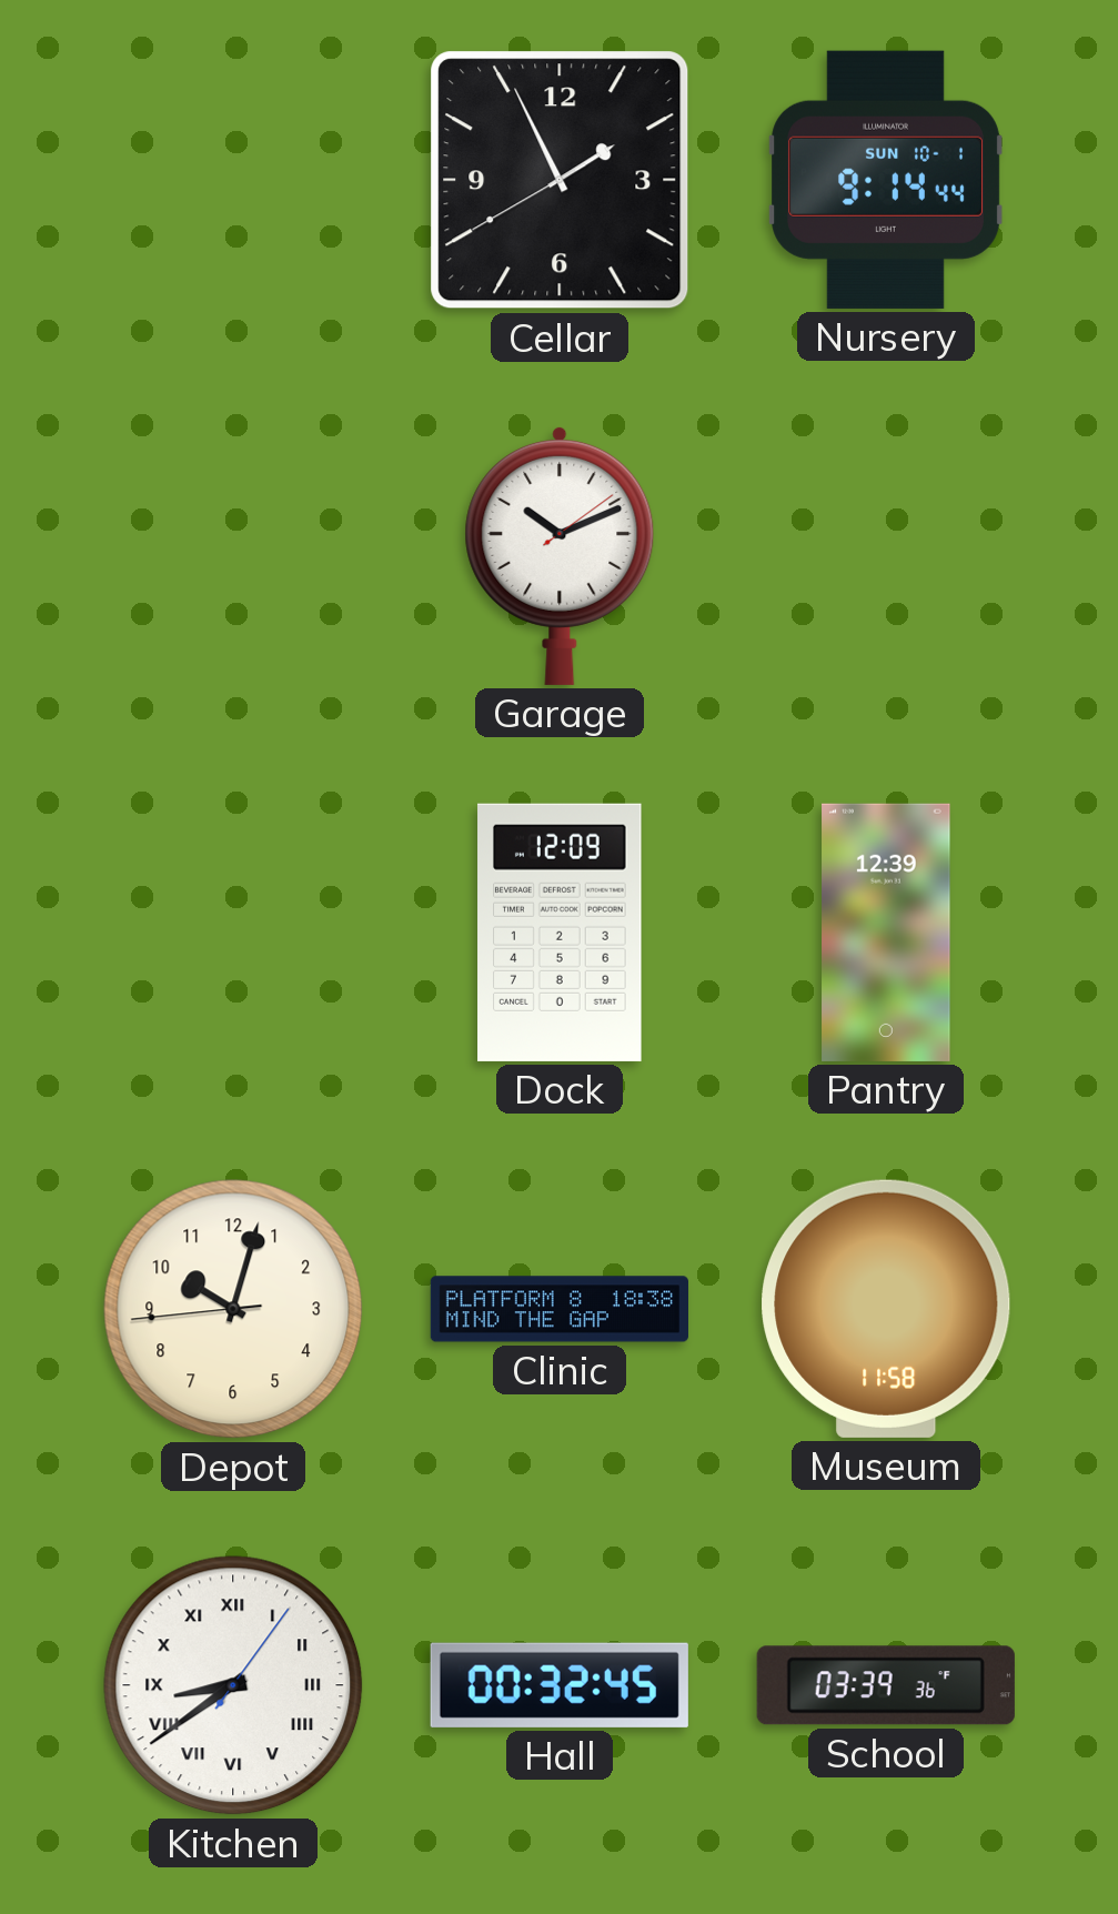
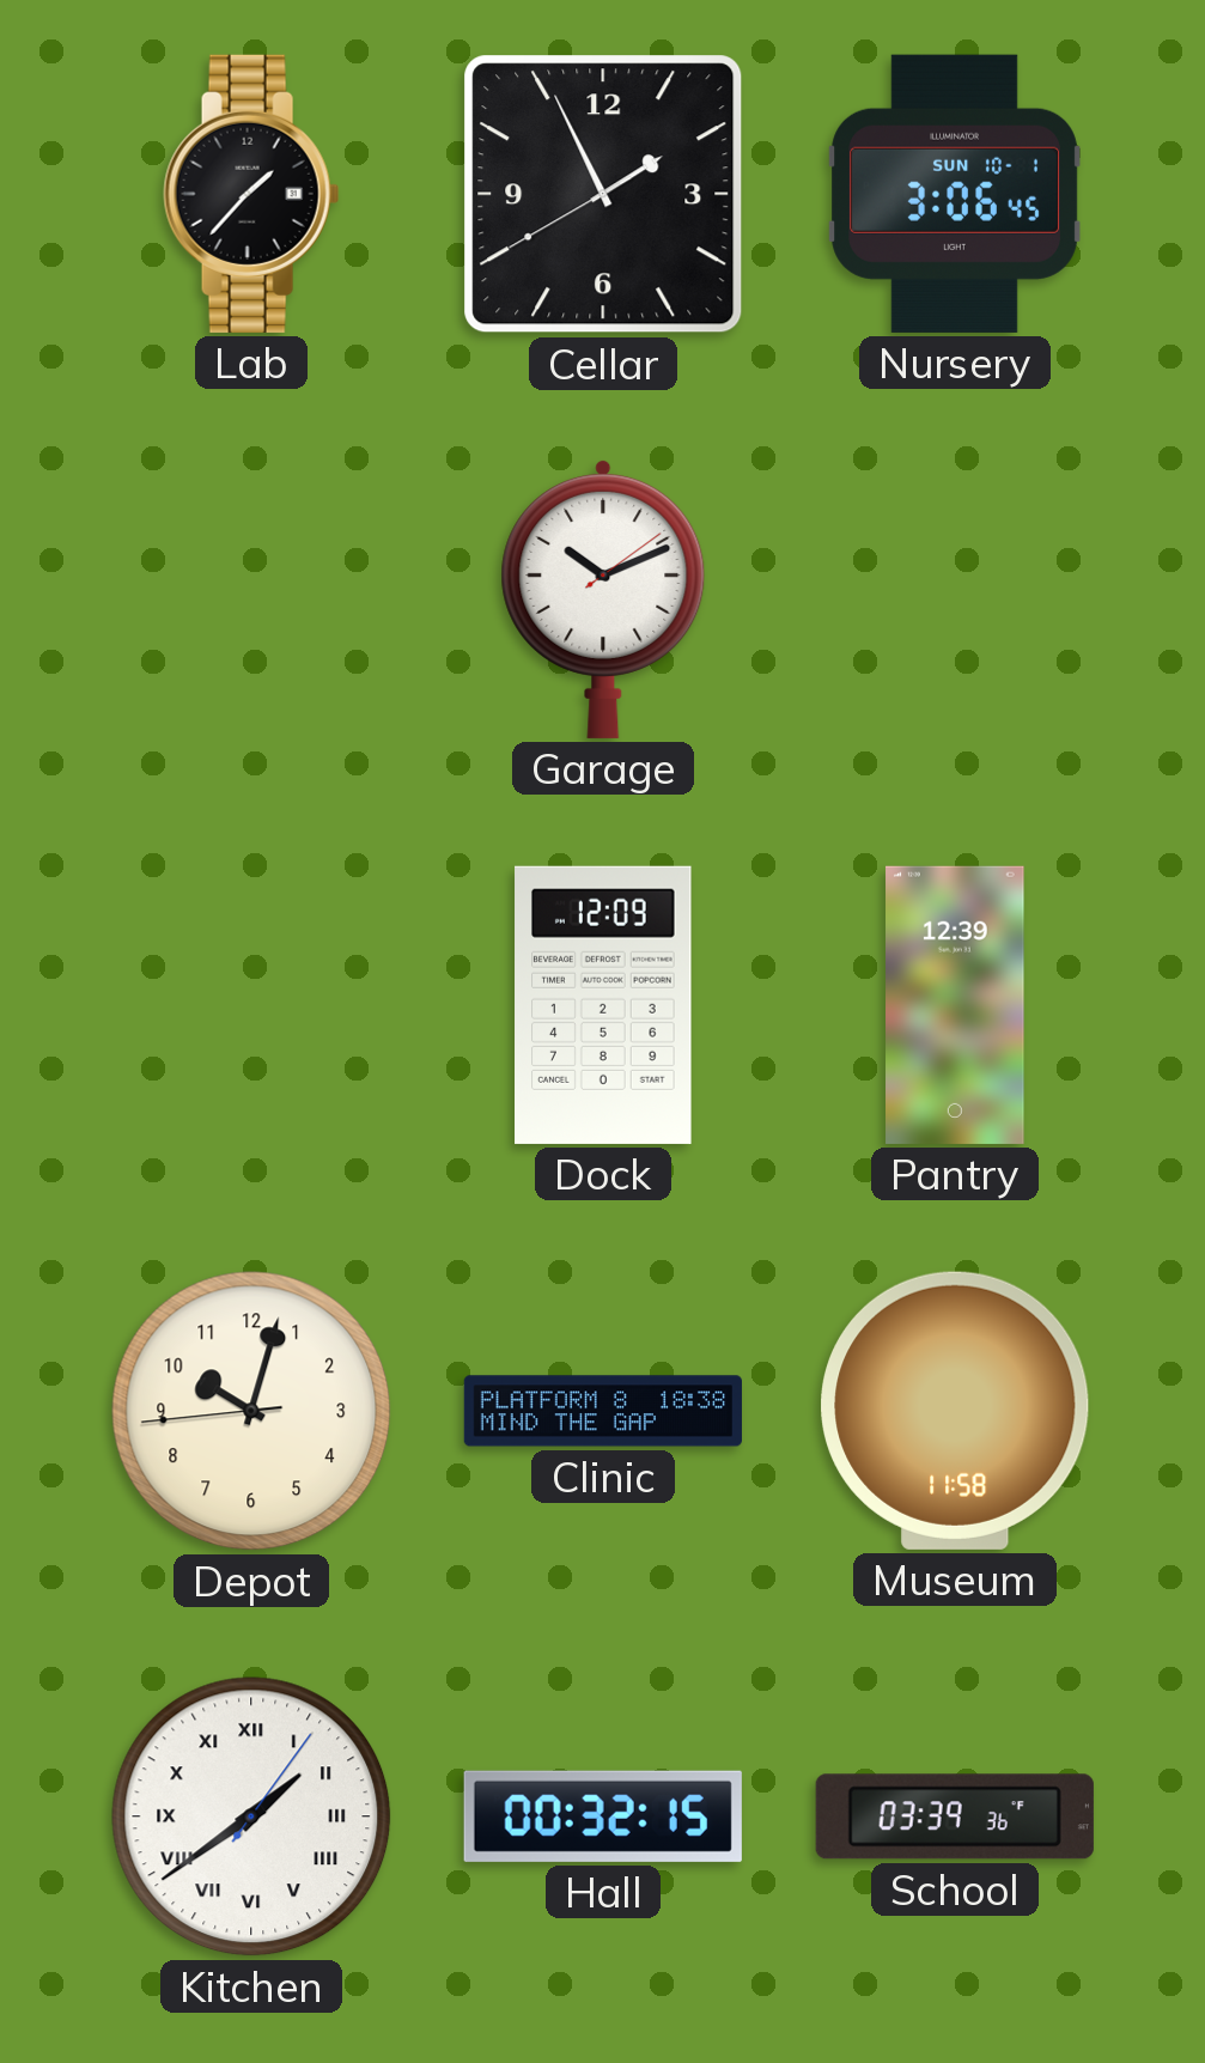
Lab: none -> 1:37
Nursery: 9:14 -> 3:06
Kitchen: 8:39 -> 1:39
Hall: 00:32:45 -> 00:32:15
